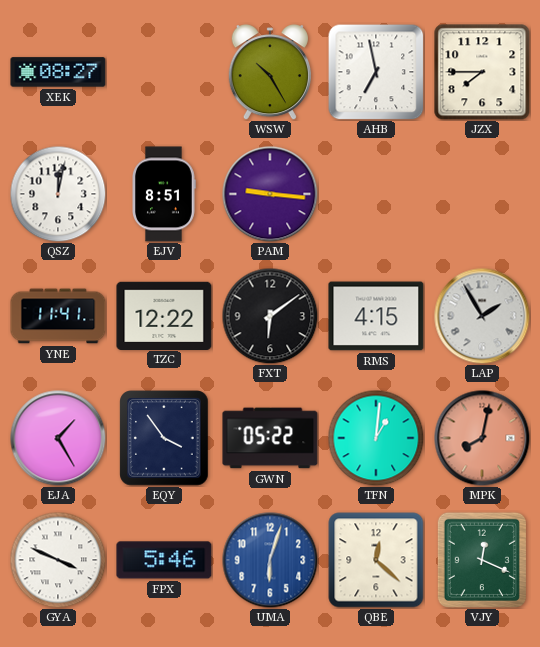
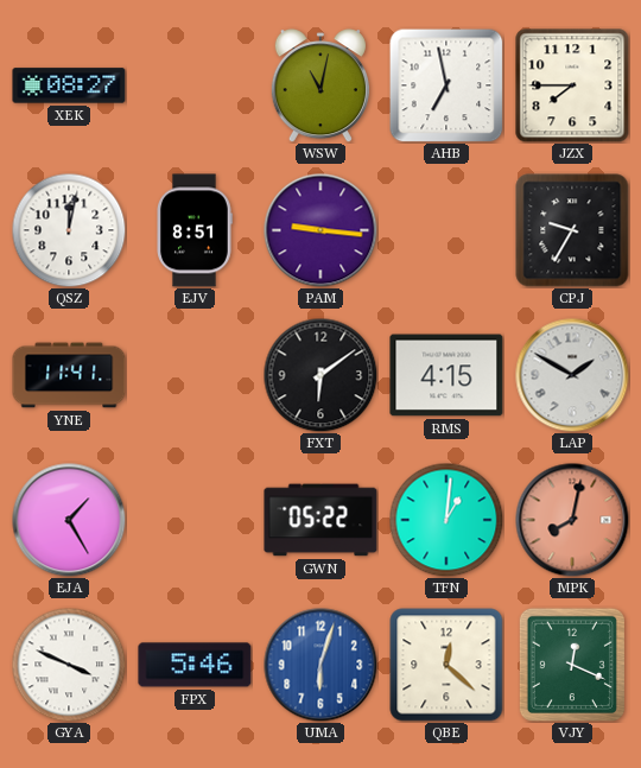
WSW: 10:25 -> 11:02
CPJ: none -> 9:35
TZC: 12:22 -> none
LAP: 1:55 -> 1:50
EQY: 3:54 -> none
